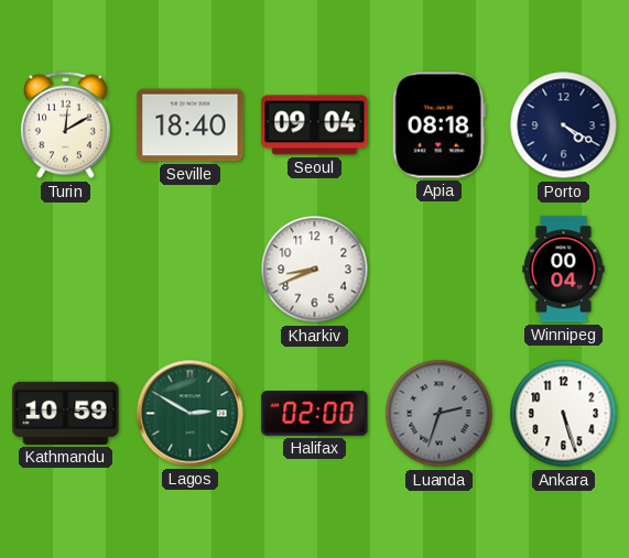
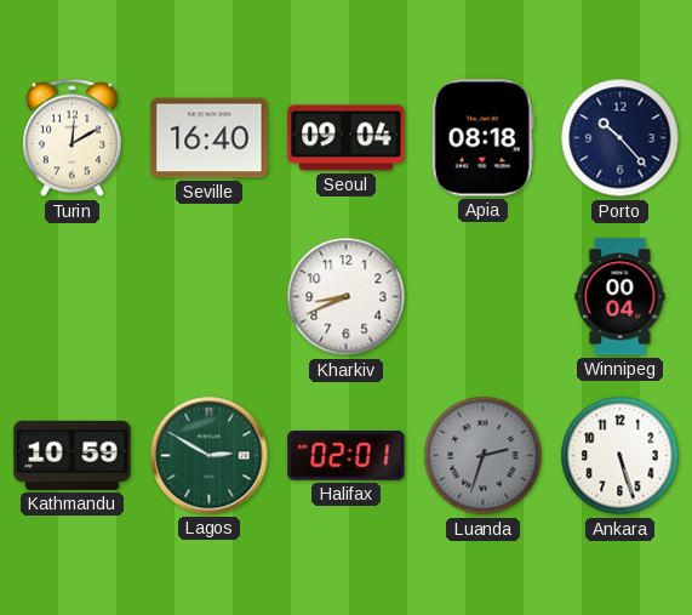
Seville: 18:40 -> 16:40
Porto: 4:20 -> 10:23
Halifax: 02:00 -> 02:01
